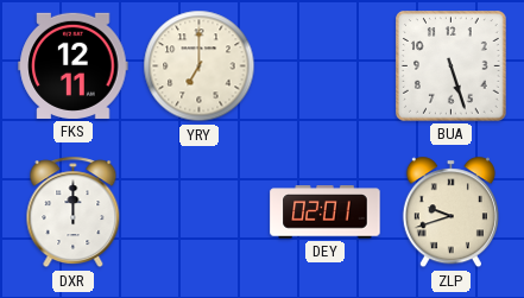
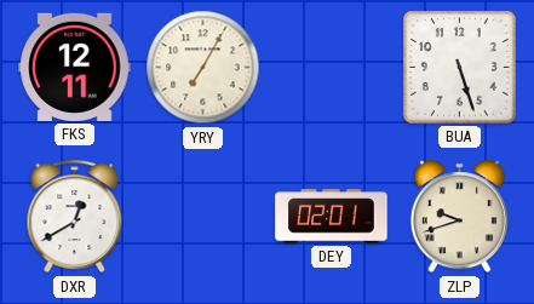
YRY: 7:00 -> 7:05
DXR: 12:00 -> 12:40
